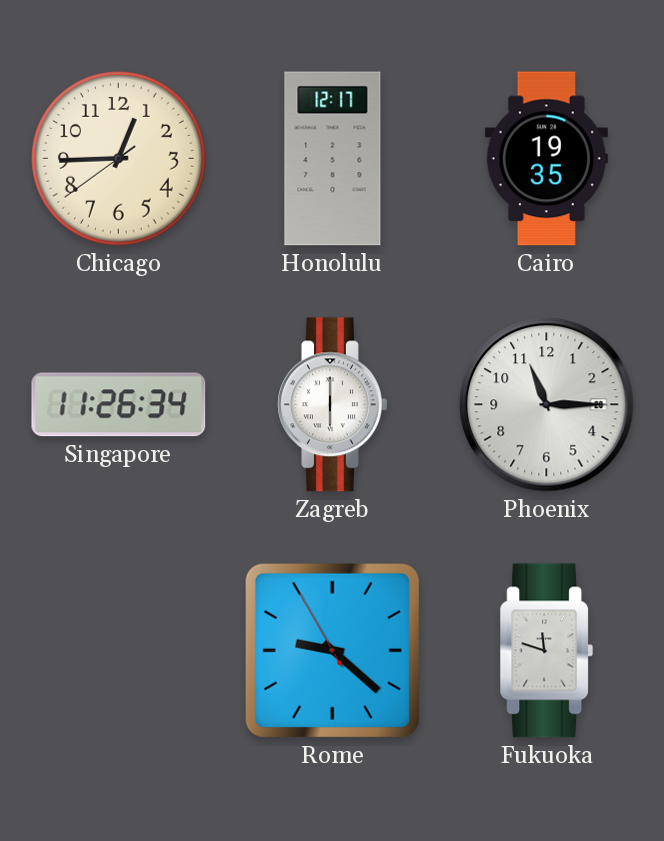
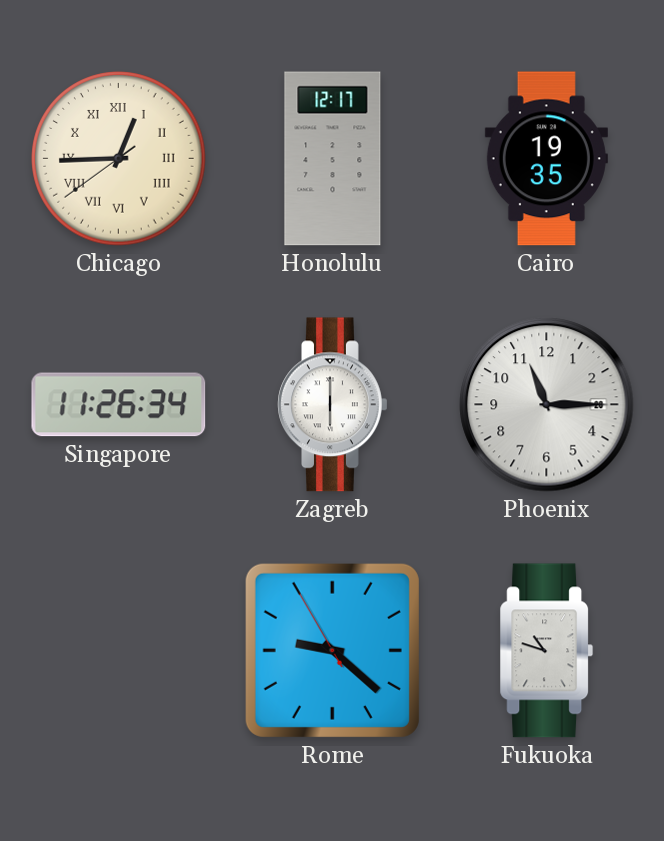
Chicago numerals: Arabic -> Roman
Fukuoka: 11:48 -> 10:48
